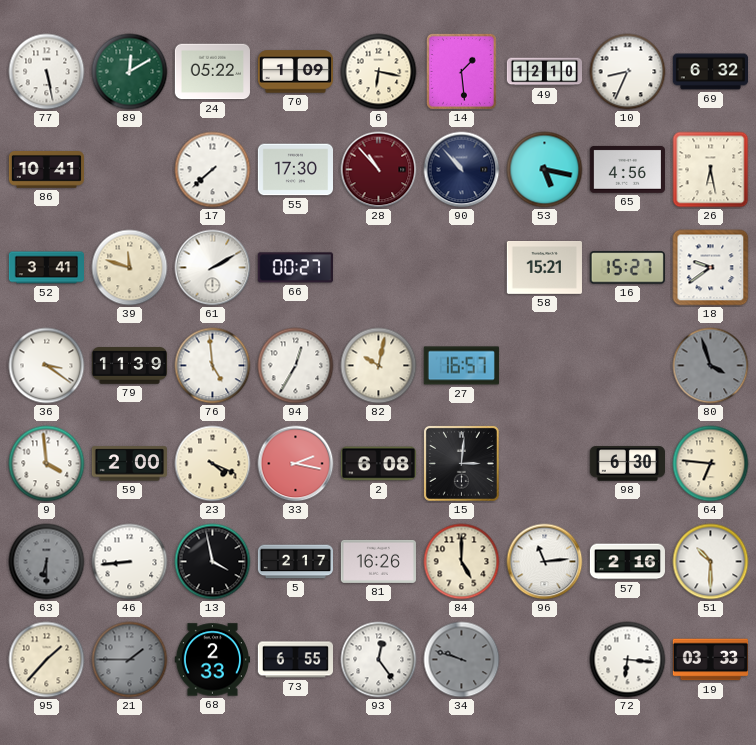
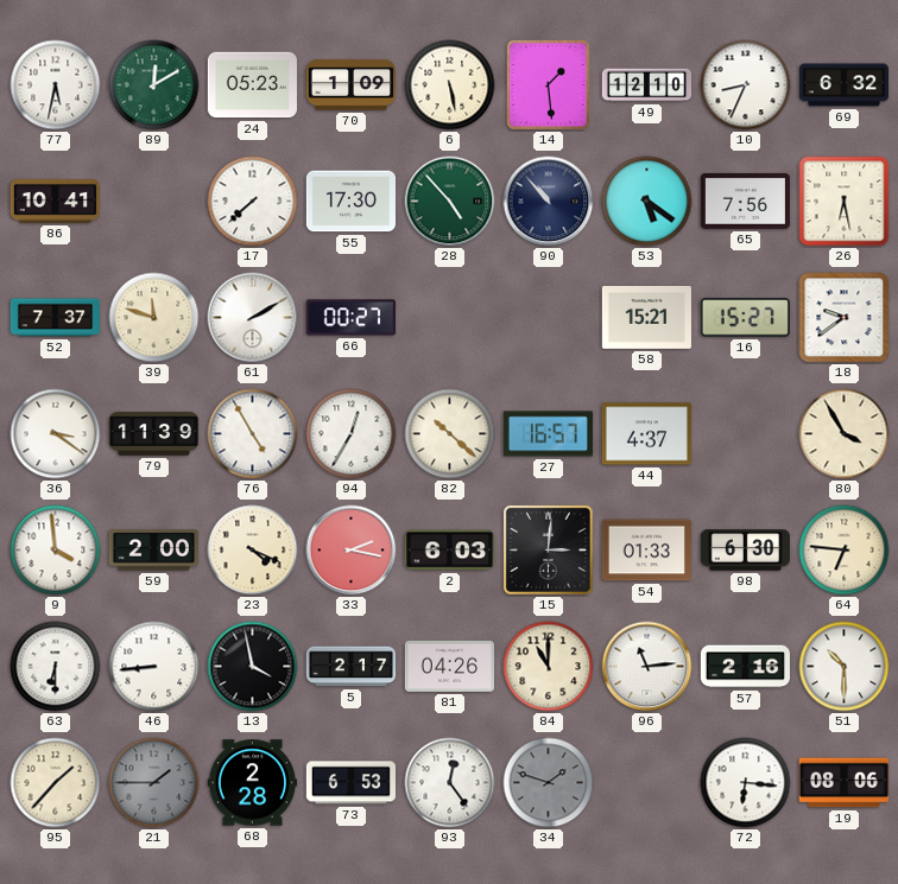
77: 5:28 -> 5:32
24: 05:22 -> 05:23
6: 6:17 -> 5:28
28: 10:53 -> 4:53
28 dial: burgundy -> green
53: 5:17 -> 5:21
65: 4:56 -> 7:56
52: 3:41 -> 7:37
76: 4:59 -> 4:55
82: 10:02 -> 10:22
44: none -> 4:37
80: 3:57 -> 3:55
80 dial: grey -> cream
2: 6:08 -> 6:03
54: none -> 01:33
63 dial: grey -> white
81: 16:26 -> 04:26
84: 5:00 -> 11:00
68: 2:33 -> 2:28
73: 6:55 -> 6:53
34: 9:48 -> 1:48
19: 03:33 -> 08:06
